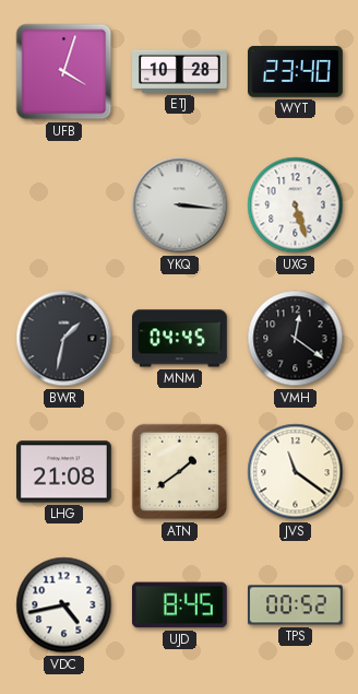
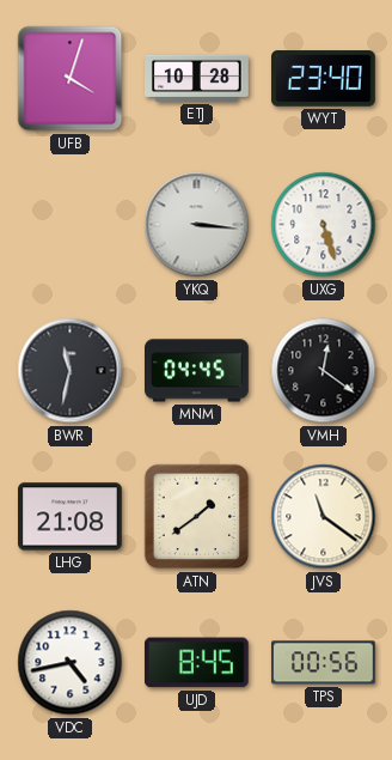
BWR: 1:32 -> 11:32
TPS: 00:52 -> 00:56
